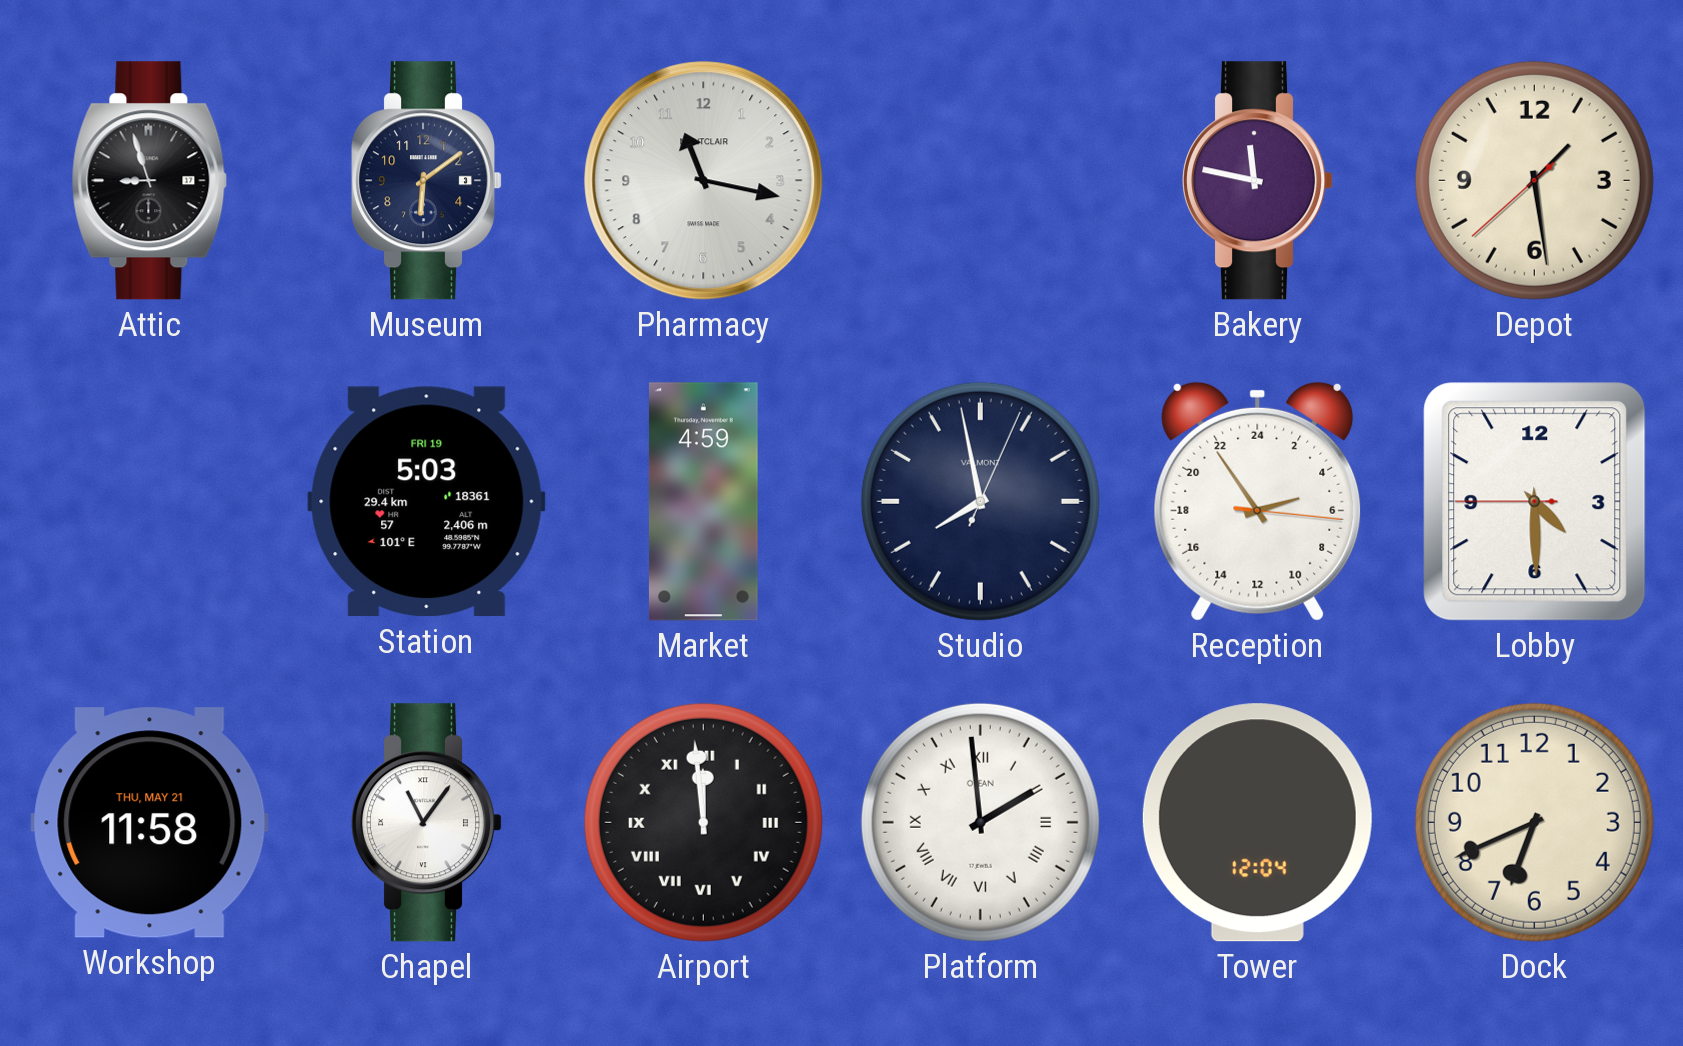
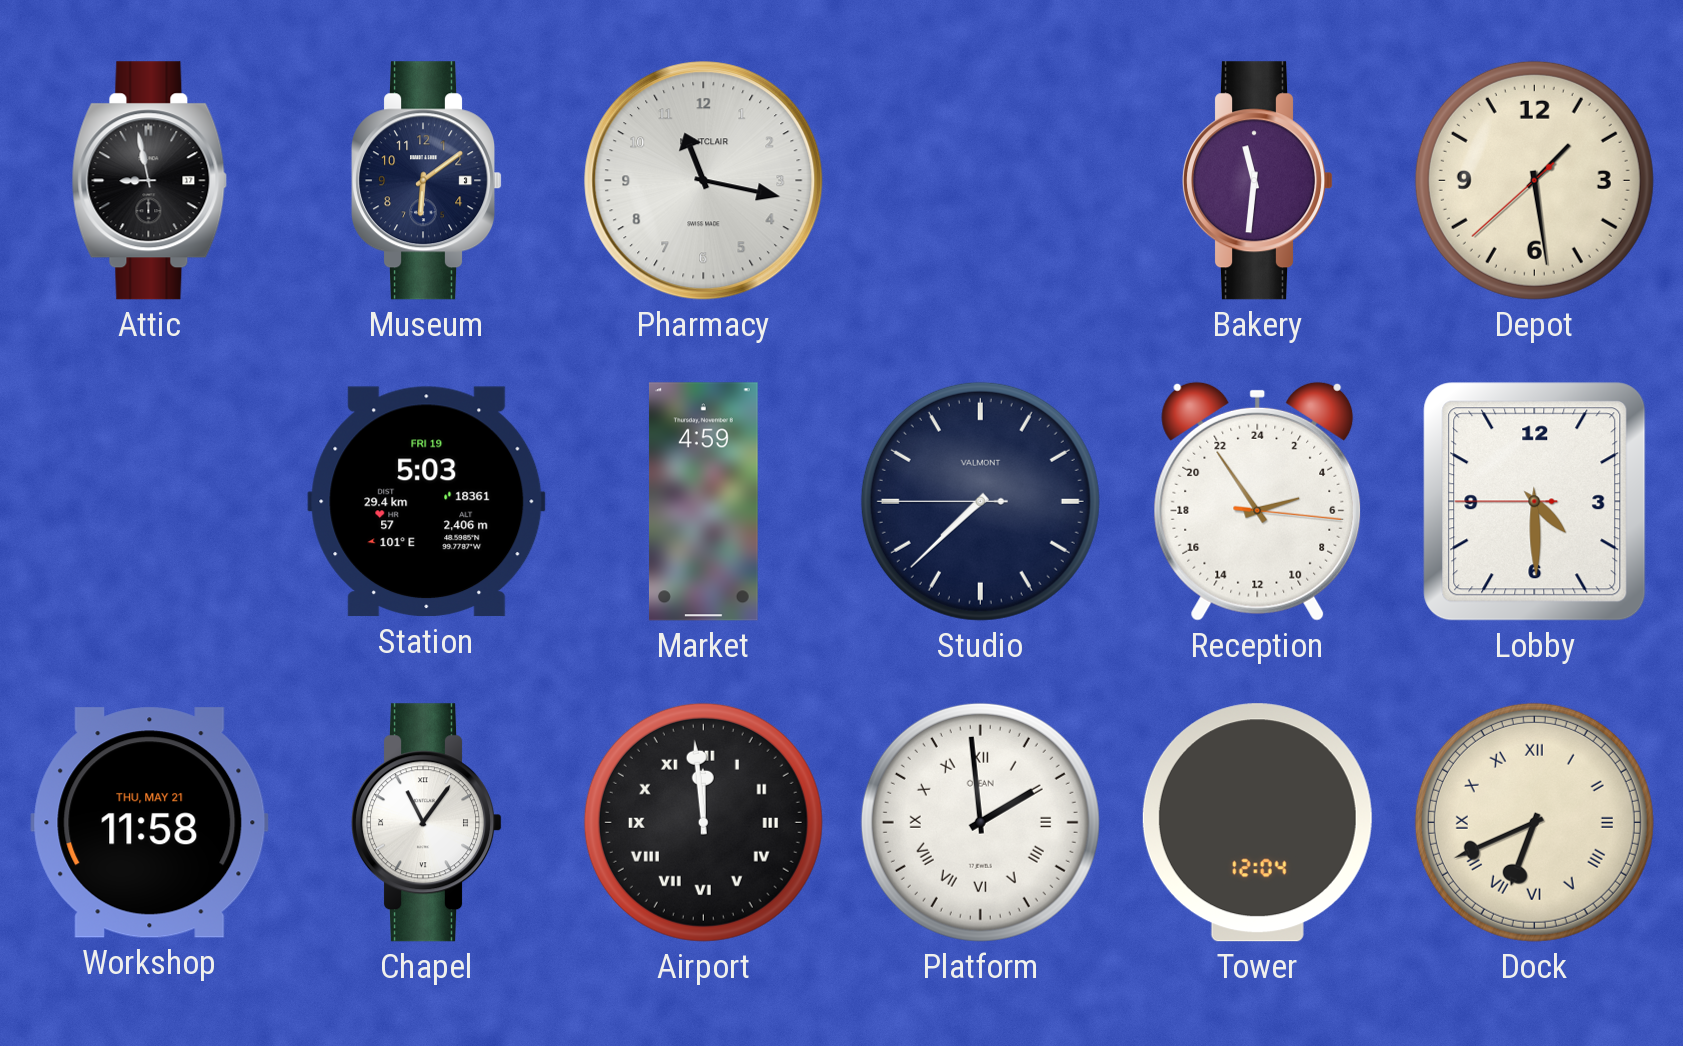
Attic: 8:57 -> 8:58
Bakery: 11:47 -> 11:31
Studio: 7:58 -> 7:37
Dock numerals: Arabic -> Roman
